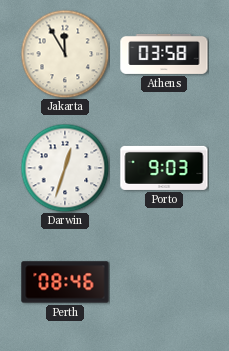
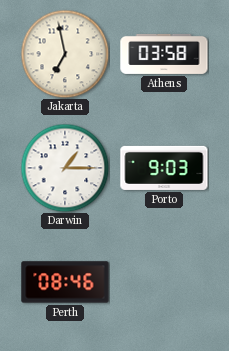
Jakarta: 11:55 -> 6:58
Darwin: 12:33 -> 1:15
